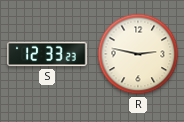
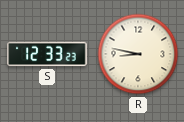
R: 2:47 -> 8:47
